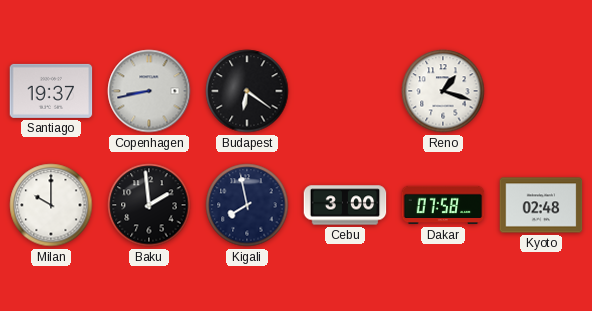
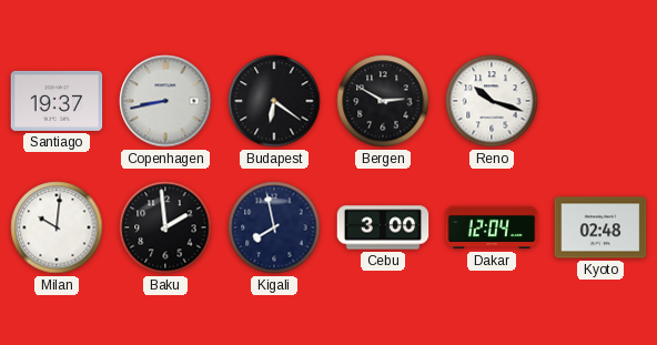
Bergen: none -> 2:50
Reno: 1:18 -> 10:18
Milan: 10:00 -> 10:01
Dakar: 07:58 -> 12:04
